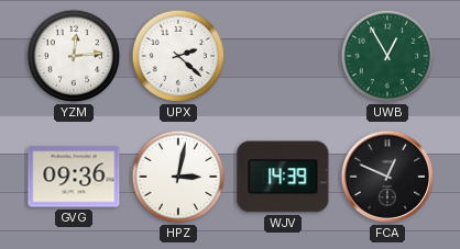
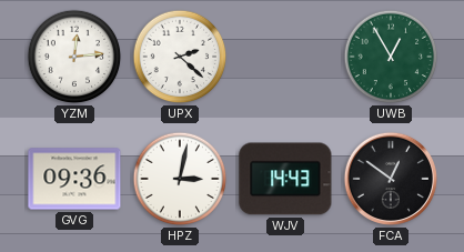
WJV: 14:39 -> 14:43
FCA: 12:49 -> 12:51
